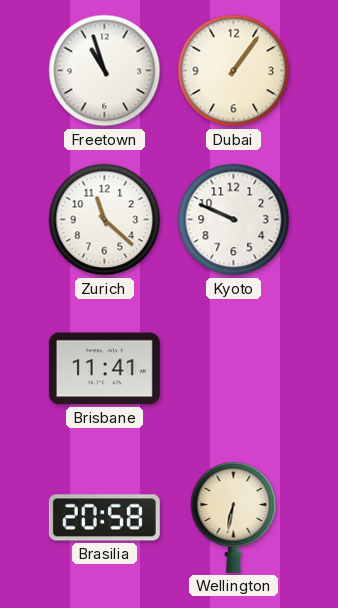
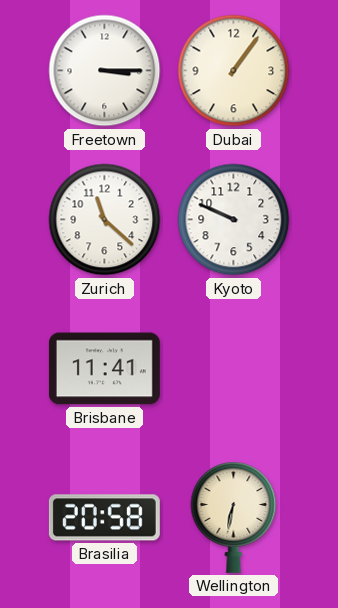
Freetown: 10:57 -> 3:15
